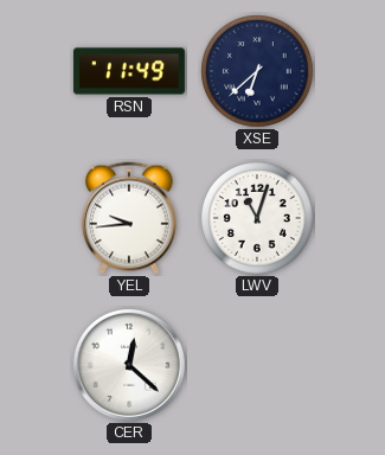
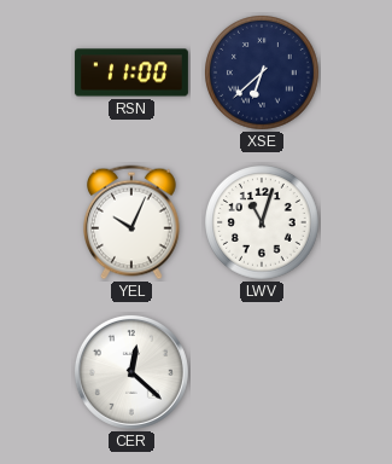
RSN: 11:49 -> 11:00
YEL: 9:44 -> 10:04
